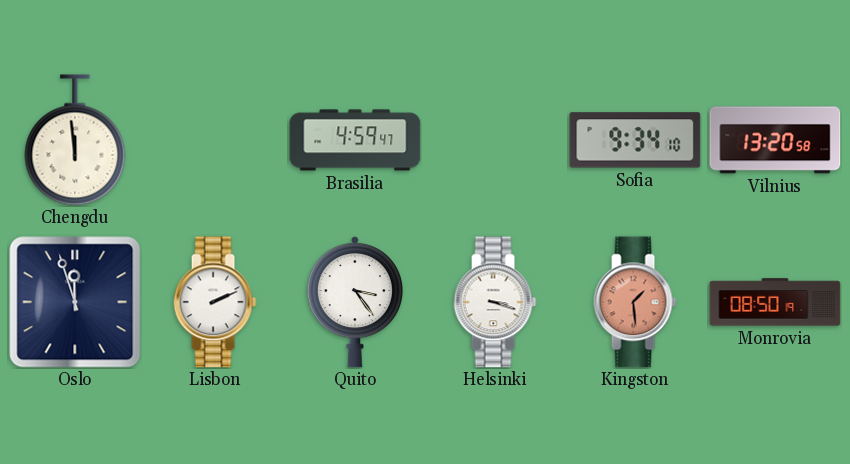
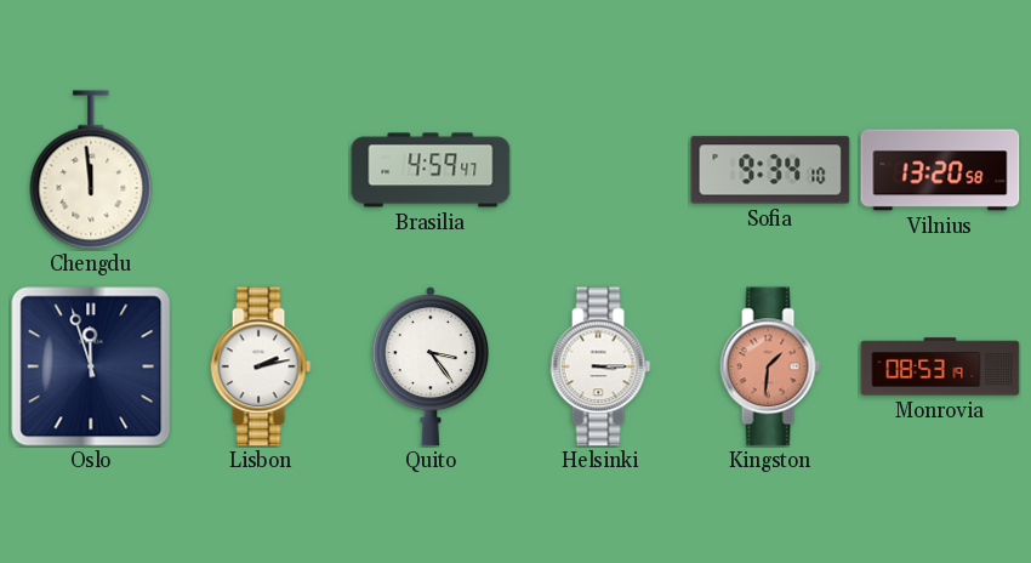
Lisbon: 2:11 -> 2:13
Helsinki: 3:18 -> 3:15
Kingston: 1:29 -> 1:31
Monrovia: 08:50 -> 08:53
